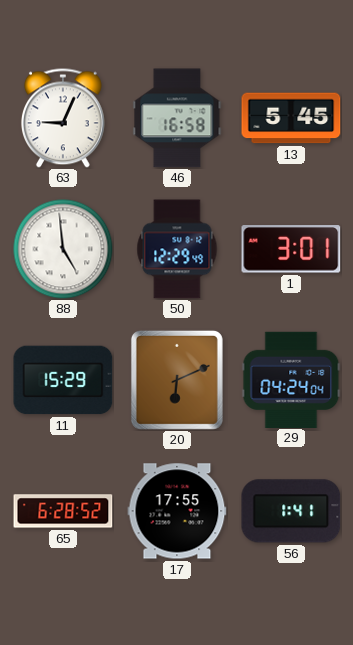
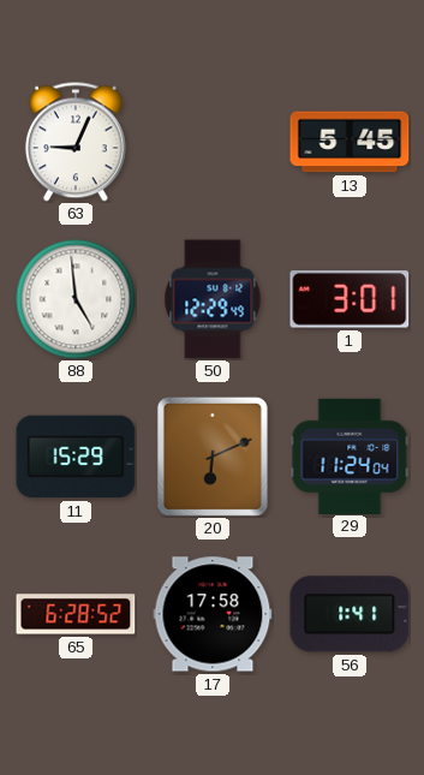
46: 16:58 -> none
29: 04:24 -> 11:24
17: 17:55 -> 17:58
